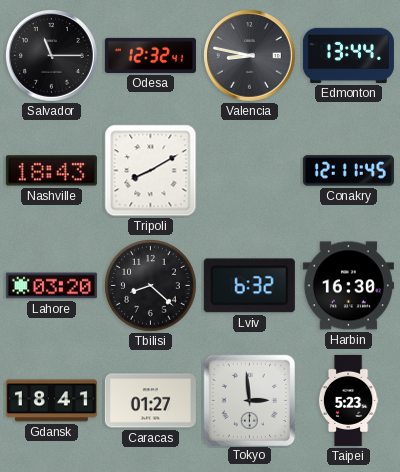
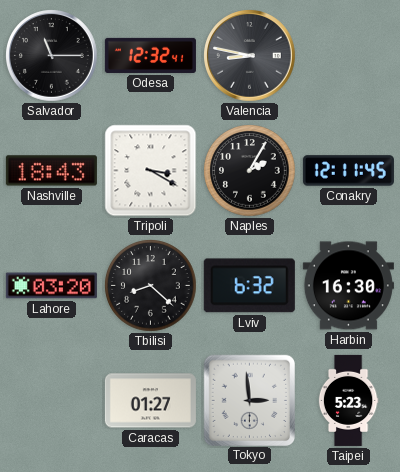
Edmonton: 13:44 -> none
Tripoli: 8:10 -> 3:20
Naples: none -> 2:05
Gdansk: 18:41 -> none
